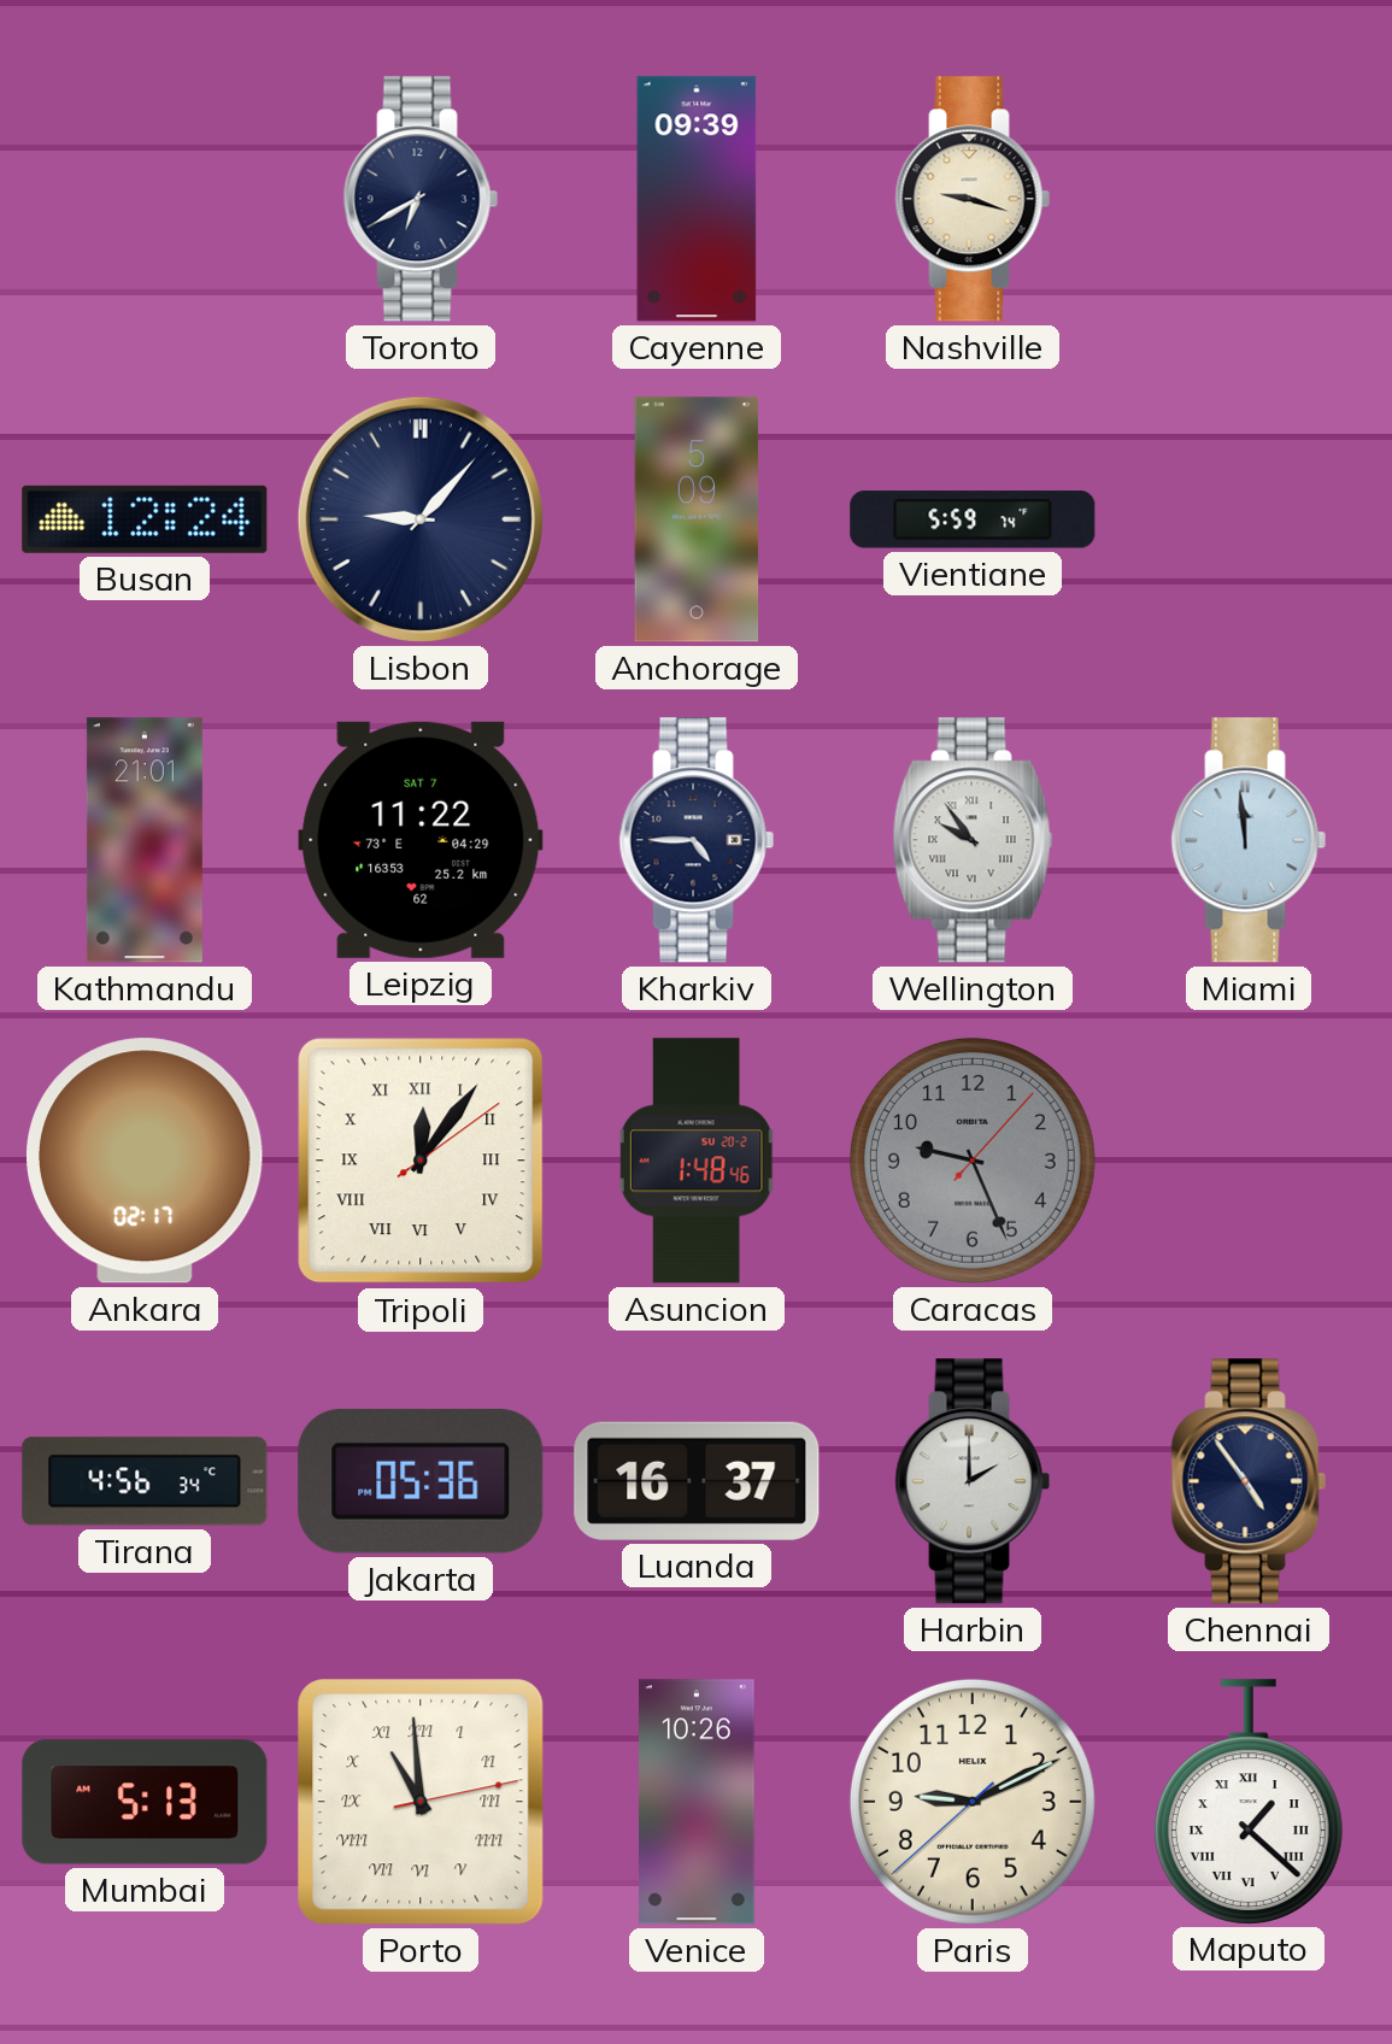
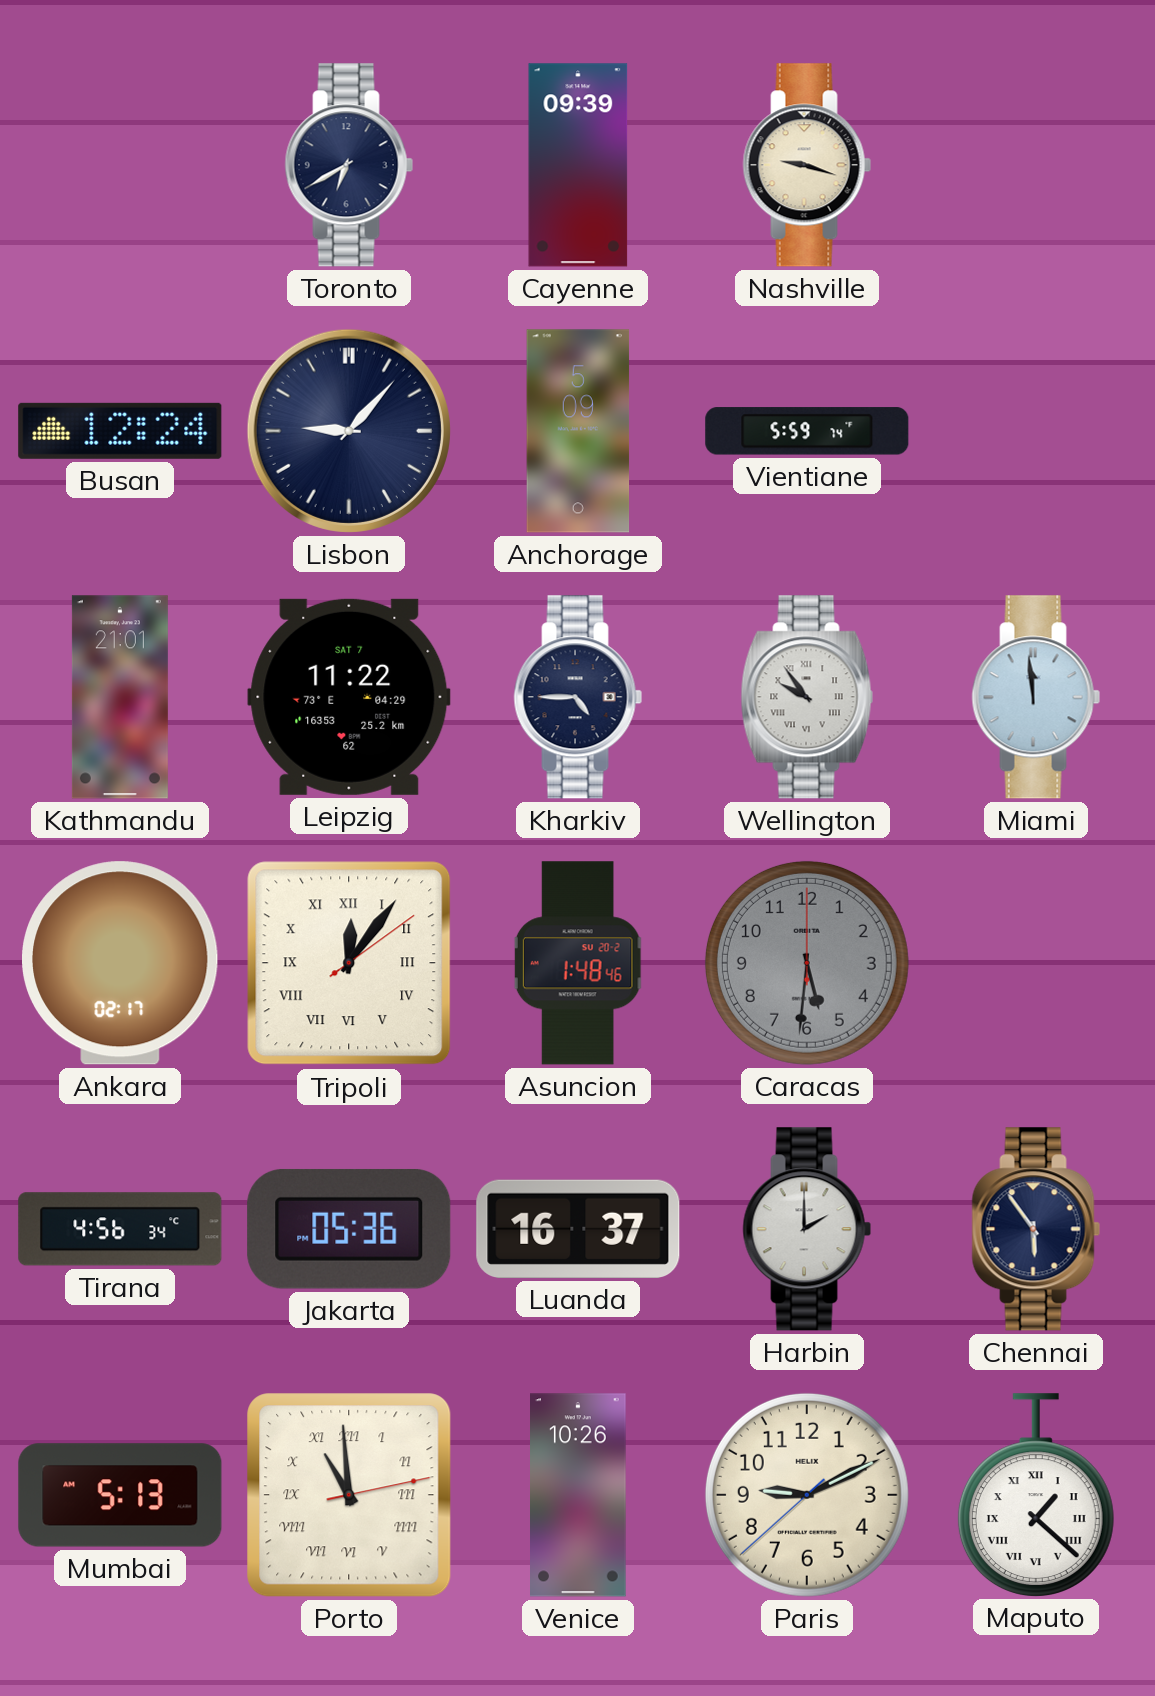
Caracas: 9:26 -> 5:31
Chennai: 4:54 -> 5:54
